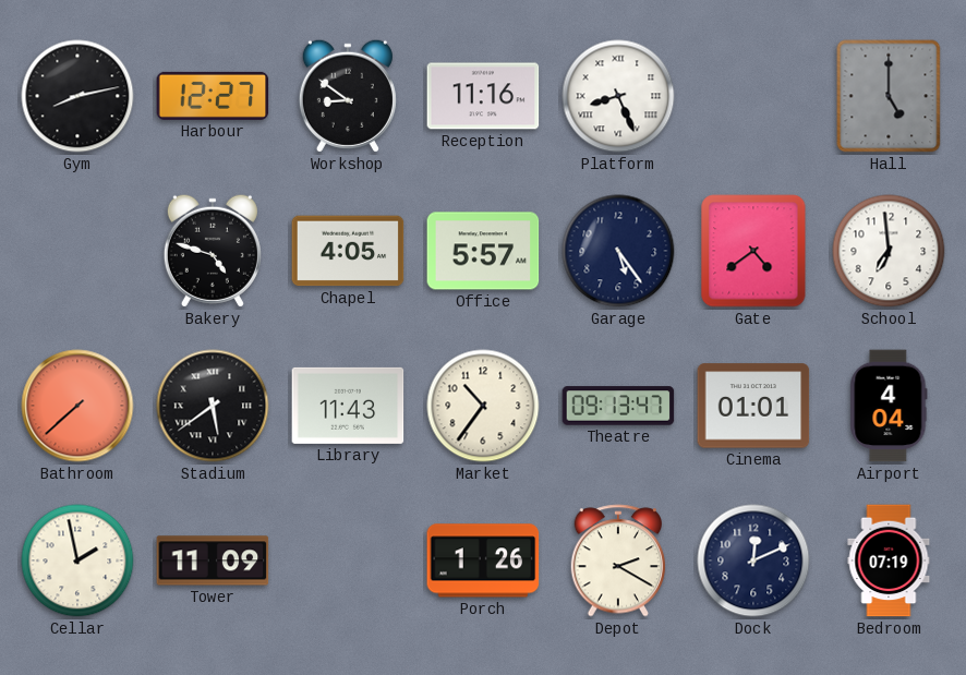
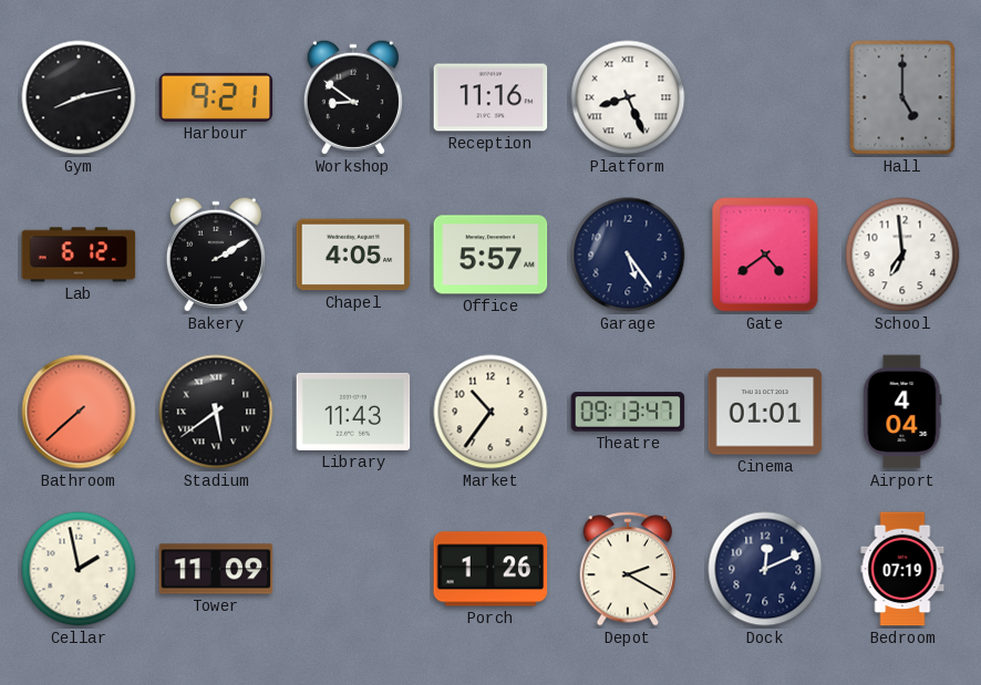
Harbour: 12:27 -> 9:21
Lab: none -> 6:12
Bakery: 4:48 -> 2:10
